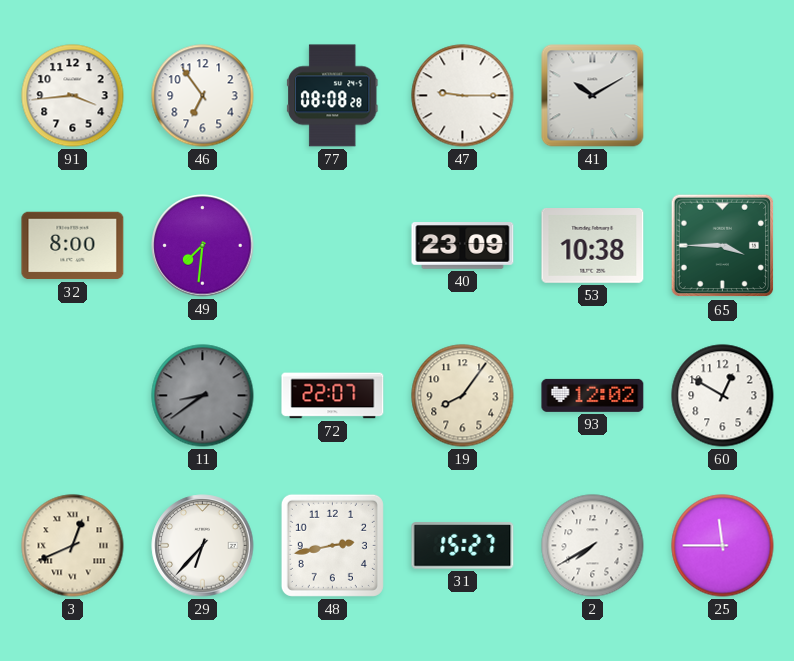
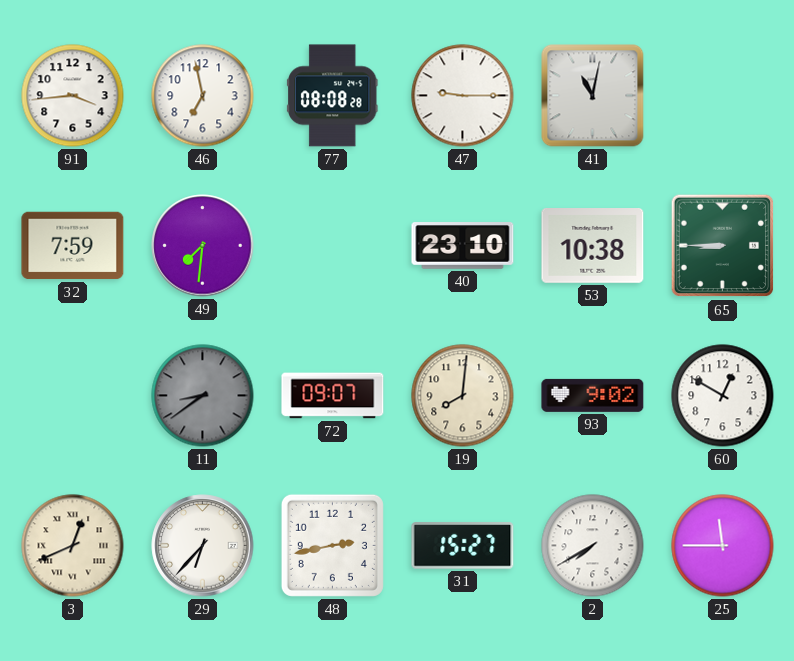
46: 6:54 -> 6:58
41: 10:10 -> 11:02
32: 8:00 -> 7:59
40: 23:09 -> 23:10
65: 3:45 -> 8:45
72: 22:07 -> 09:07
19: 8:06 -> 8:01
93: 12:02 -> 9:02
